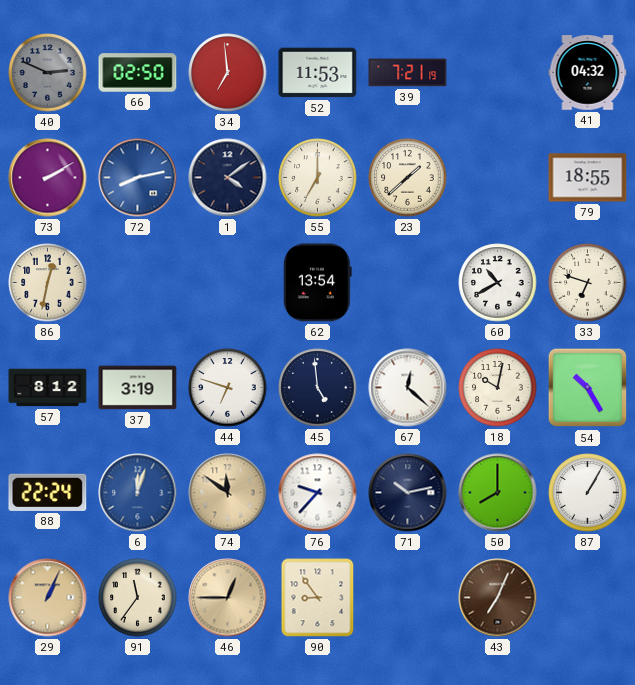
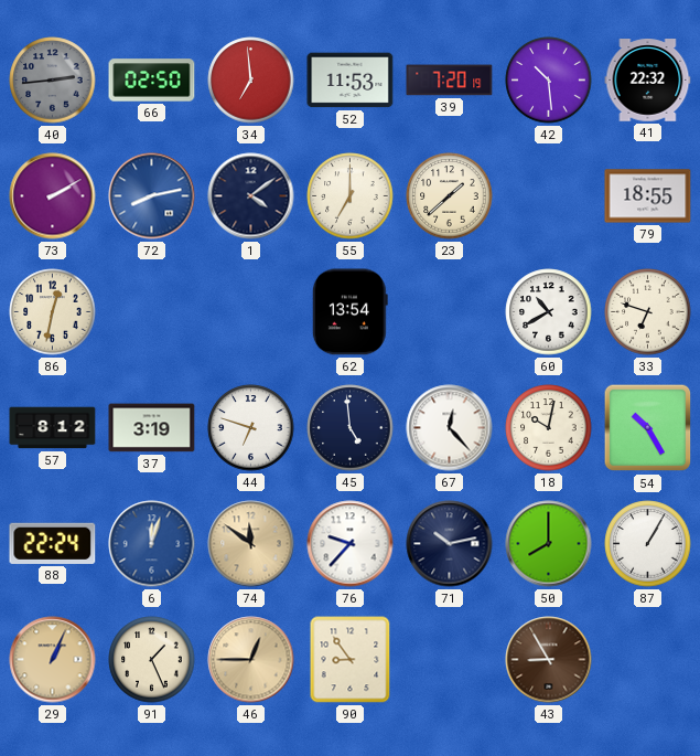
40: 2:49 -> 2:44
39: 7:21 -> 7:20
42: none -> 10:29
41: 04:32 -> 22:32
67: 12:22 -> 12:23
91: 11:36 -> 1:26
43: 7:04 -> 8:55
